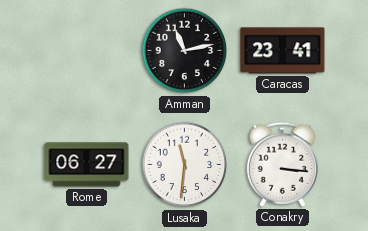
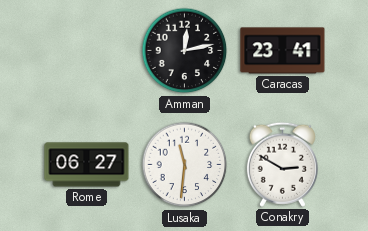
Amman: 11:13 -> 12:13
Conakry: 3:16 -> 2:50
